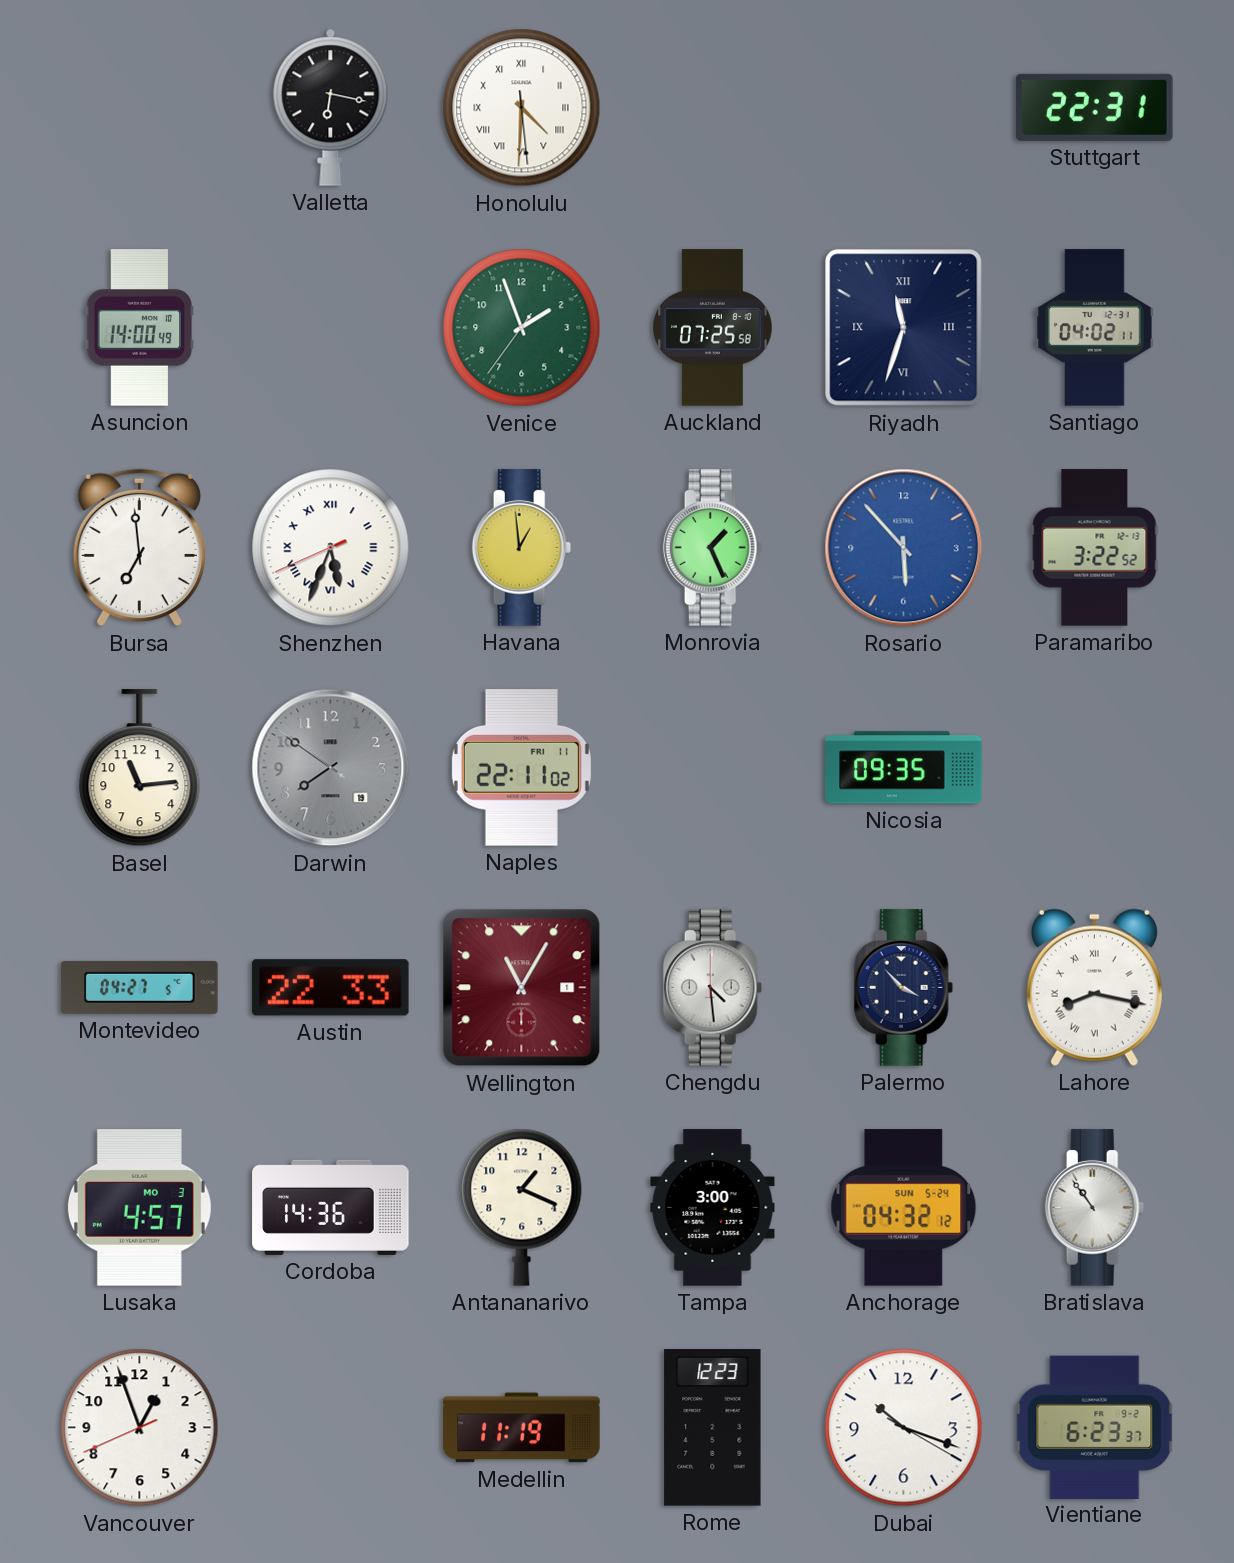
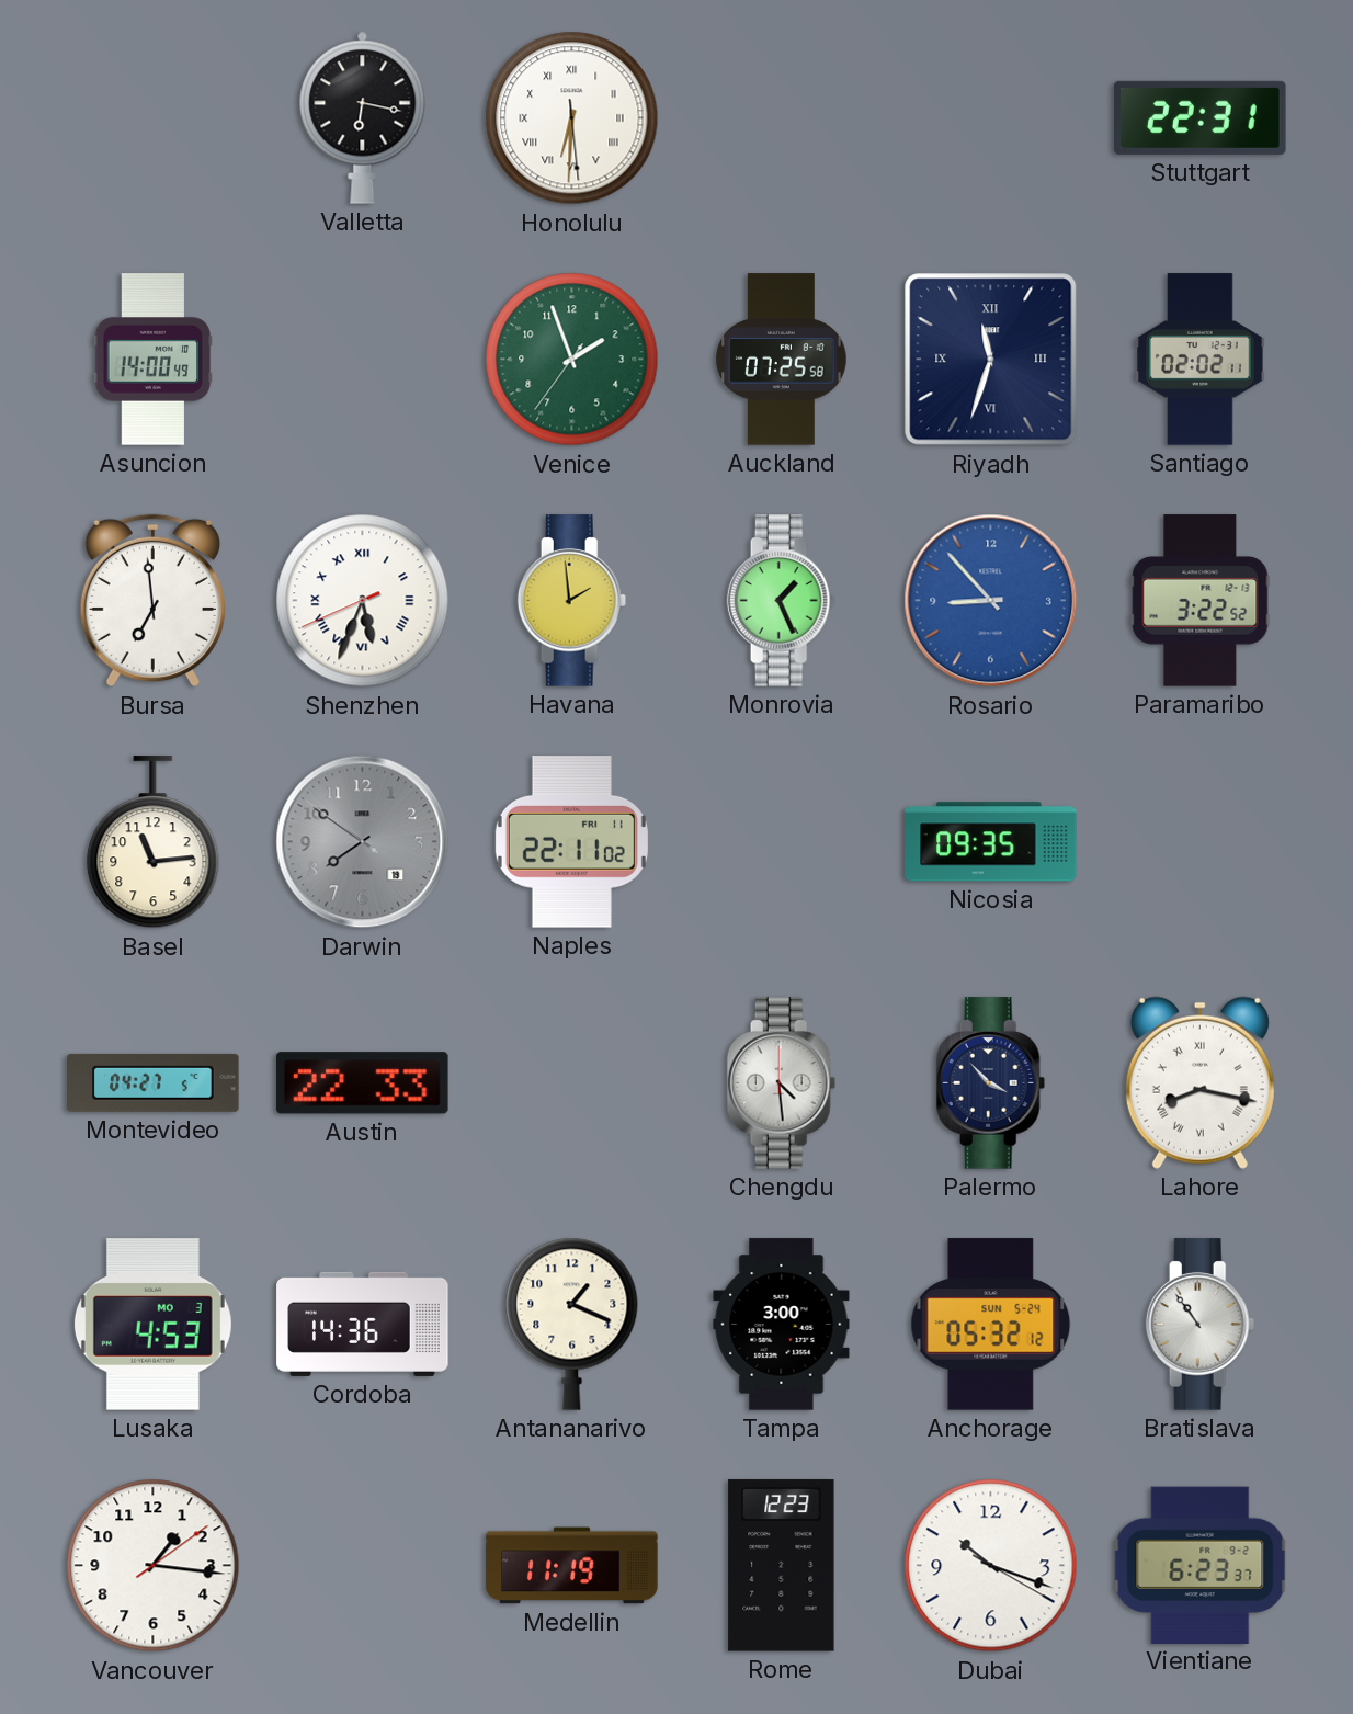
Honolulu: 4:30 -> 6:30
Santiago: 04:02 -> 02:02
Havana: 12:59 -> 1:59
Rosario: 5:53 -> 8:53
Wellington: 11:05 -> none
Lusaka: 4:57 -> 4:53
Anchorage: 04:32 -> 05:32
Vancouver: 12:56 -> 1:16
